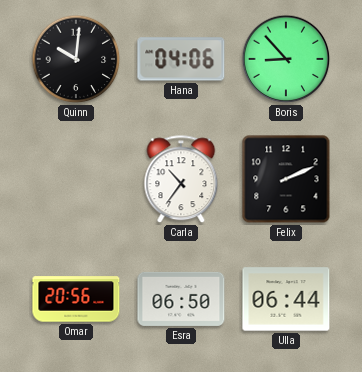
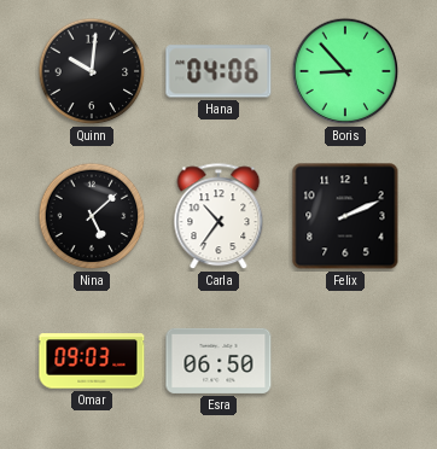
Nina: none -> 5:08
Omar: 20:56 -> 09:03
Ulla: 06:44 -> none
